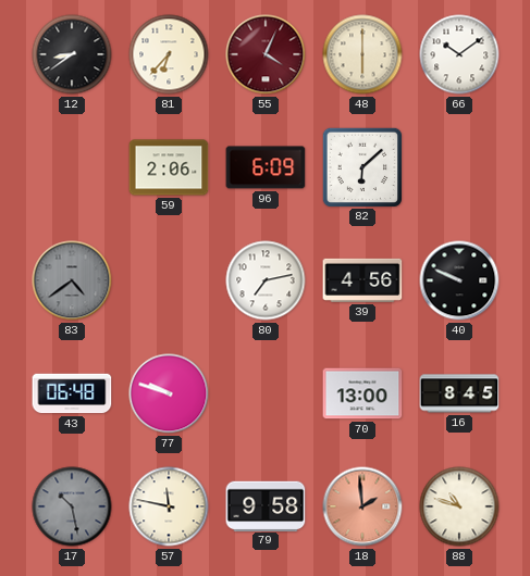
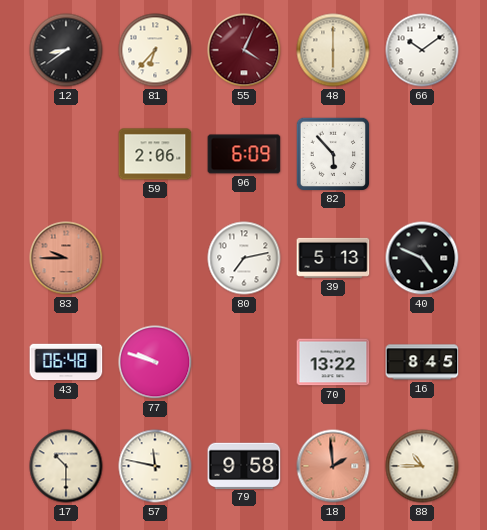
82: 6:08 -> 5:53
83: 4:39 -> 9:45
83 dial: grey -> salmon
39: 4:56 -> 5:13
40: 9:49 -> 4:49
70: 13:00 -> 13:22
17: 10:28 -> 10:30
17 dial: grey -> cream
88: 10:48 -> 10:45
